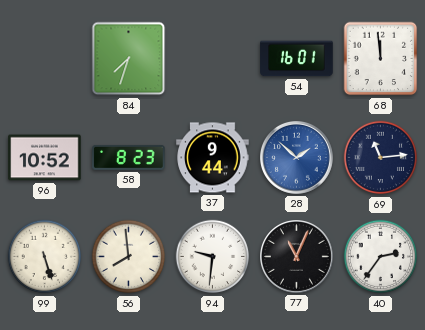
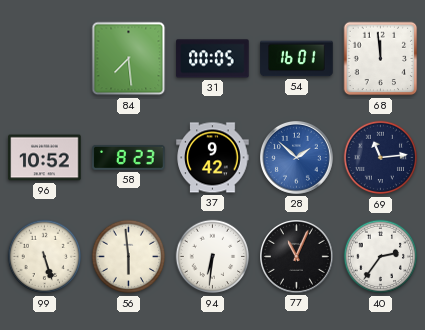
84: 7:33 -> 7:29
31: none -> 00:05
37: 9:44 -> 9:42
56: 7:59 -> 5:59
94: 9:31 -> 6:31
